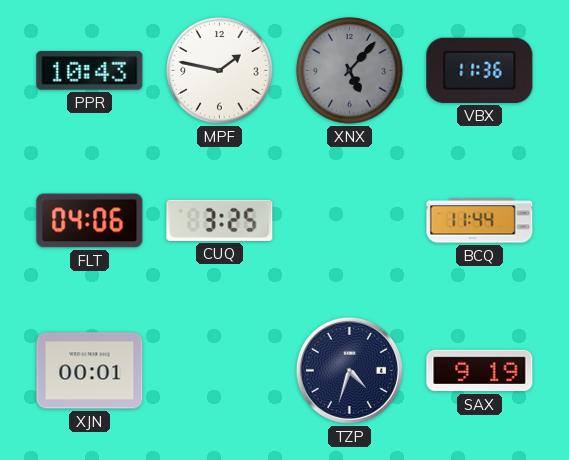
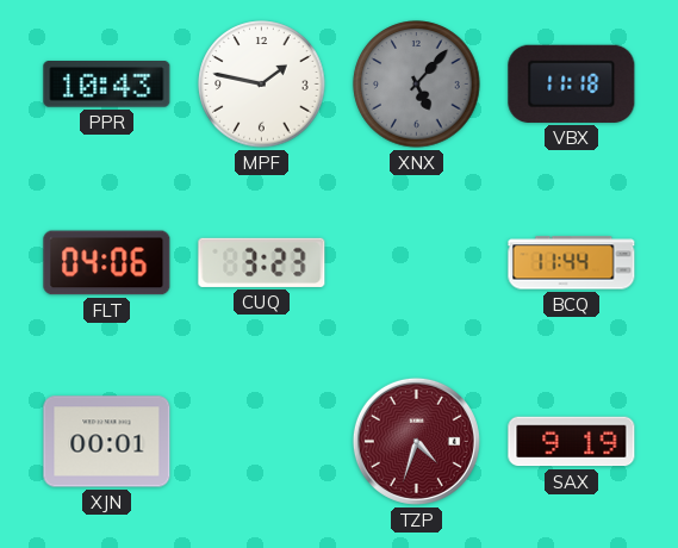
VBX: 11:36 -> 11:18
CUQ: 3:25 -> 3:23
TZP dial: navy -> burgundy
